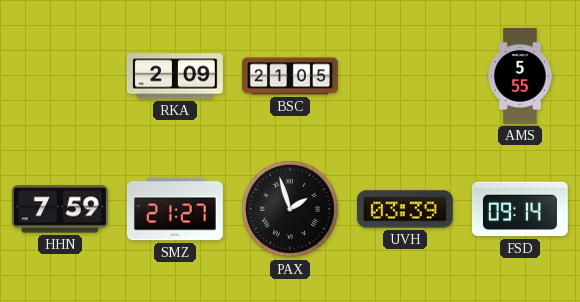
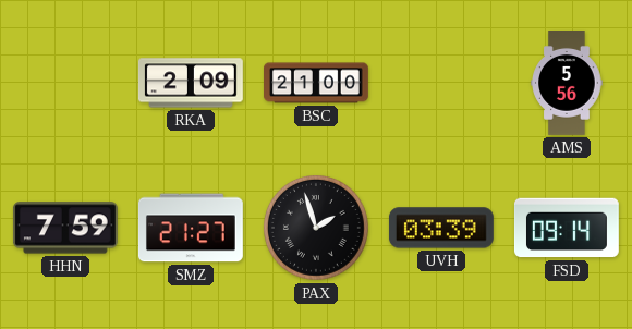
BSC: 21:05 -> 21:00
AMS: 5:55 -> 5:56
